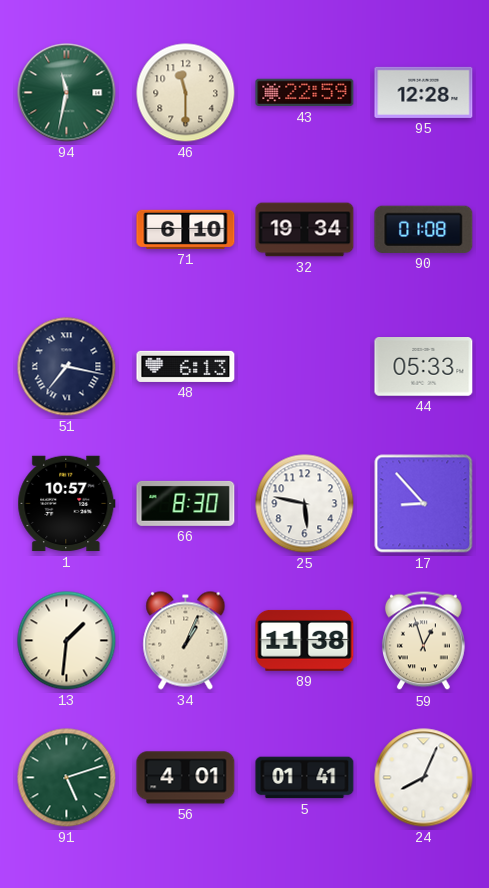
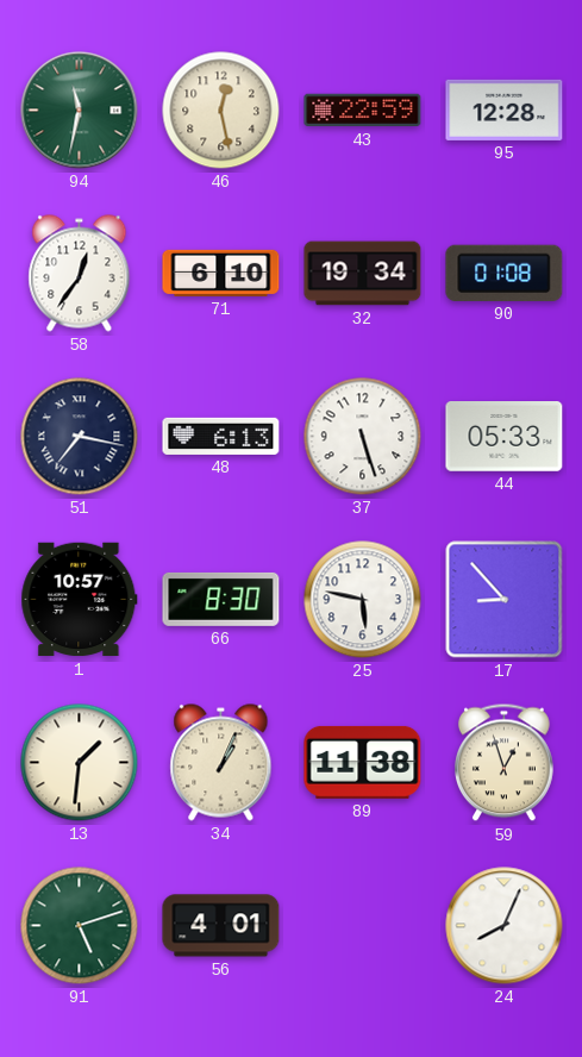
46: 11:30 -> 12:28
58: none -> 12:36
37: none -> 5:27
5: 01:41 -> none
